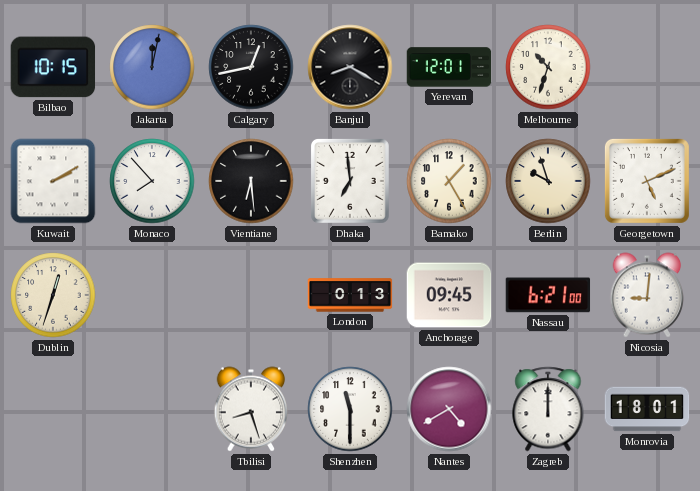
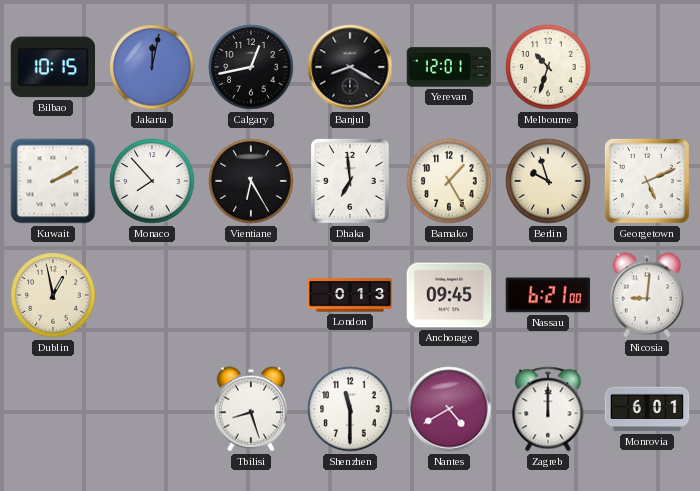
Vientiane: 6:29 -> 6:25
Dublin: 12:33 -> 12:58
Monrovia: 18:01 -> 6:01
